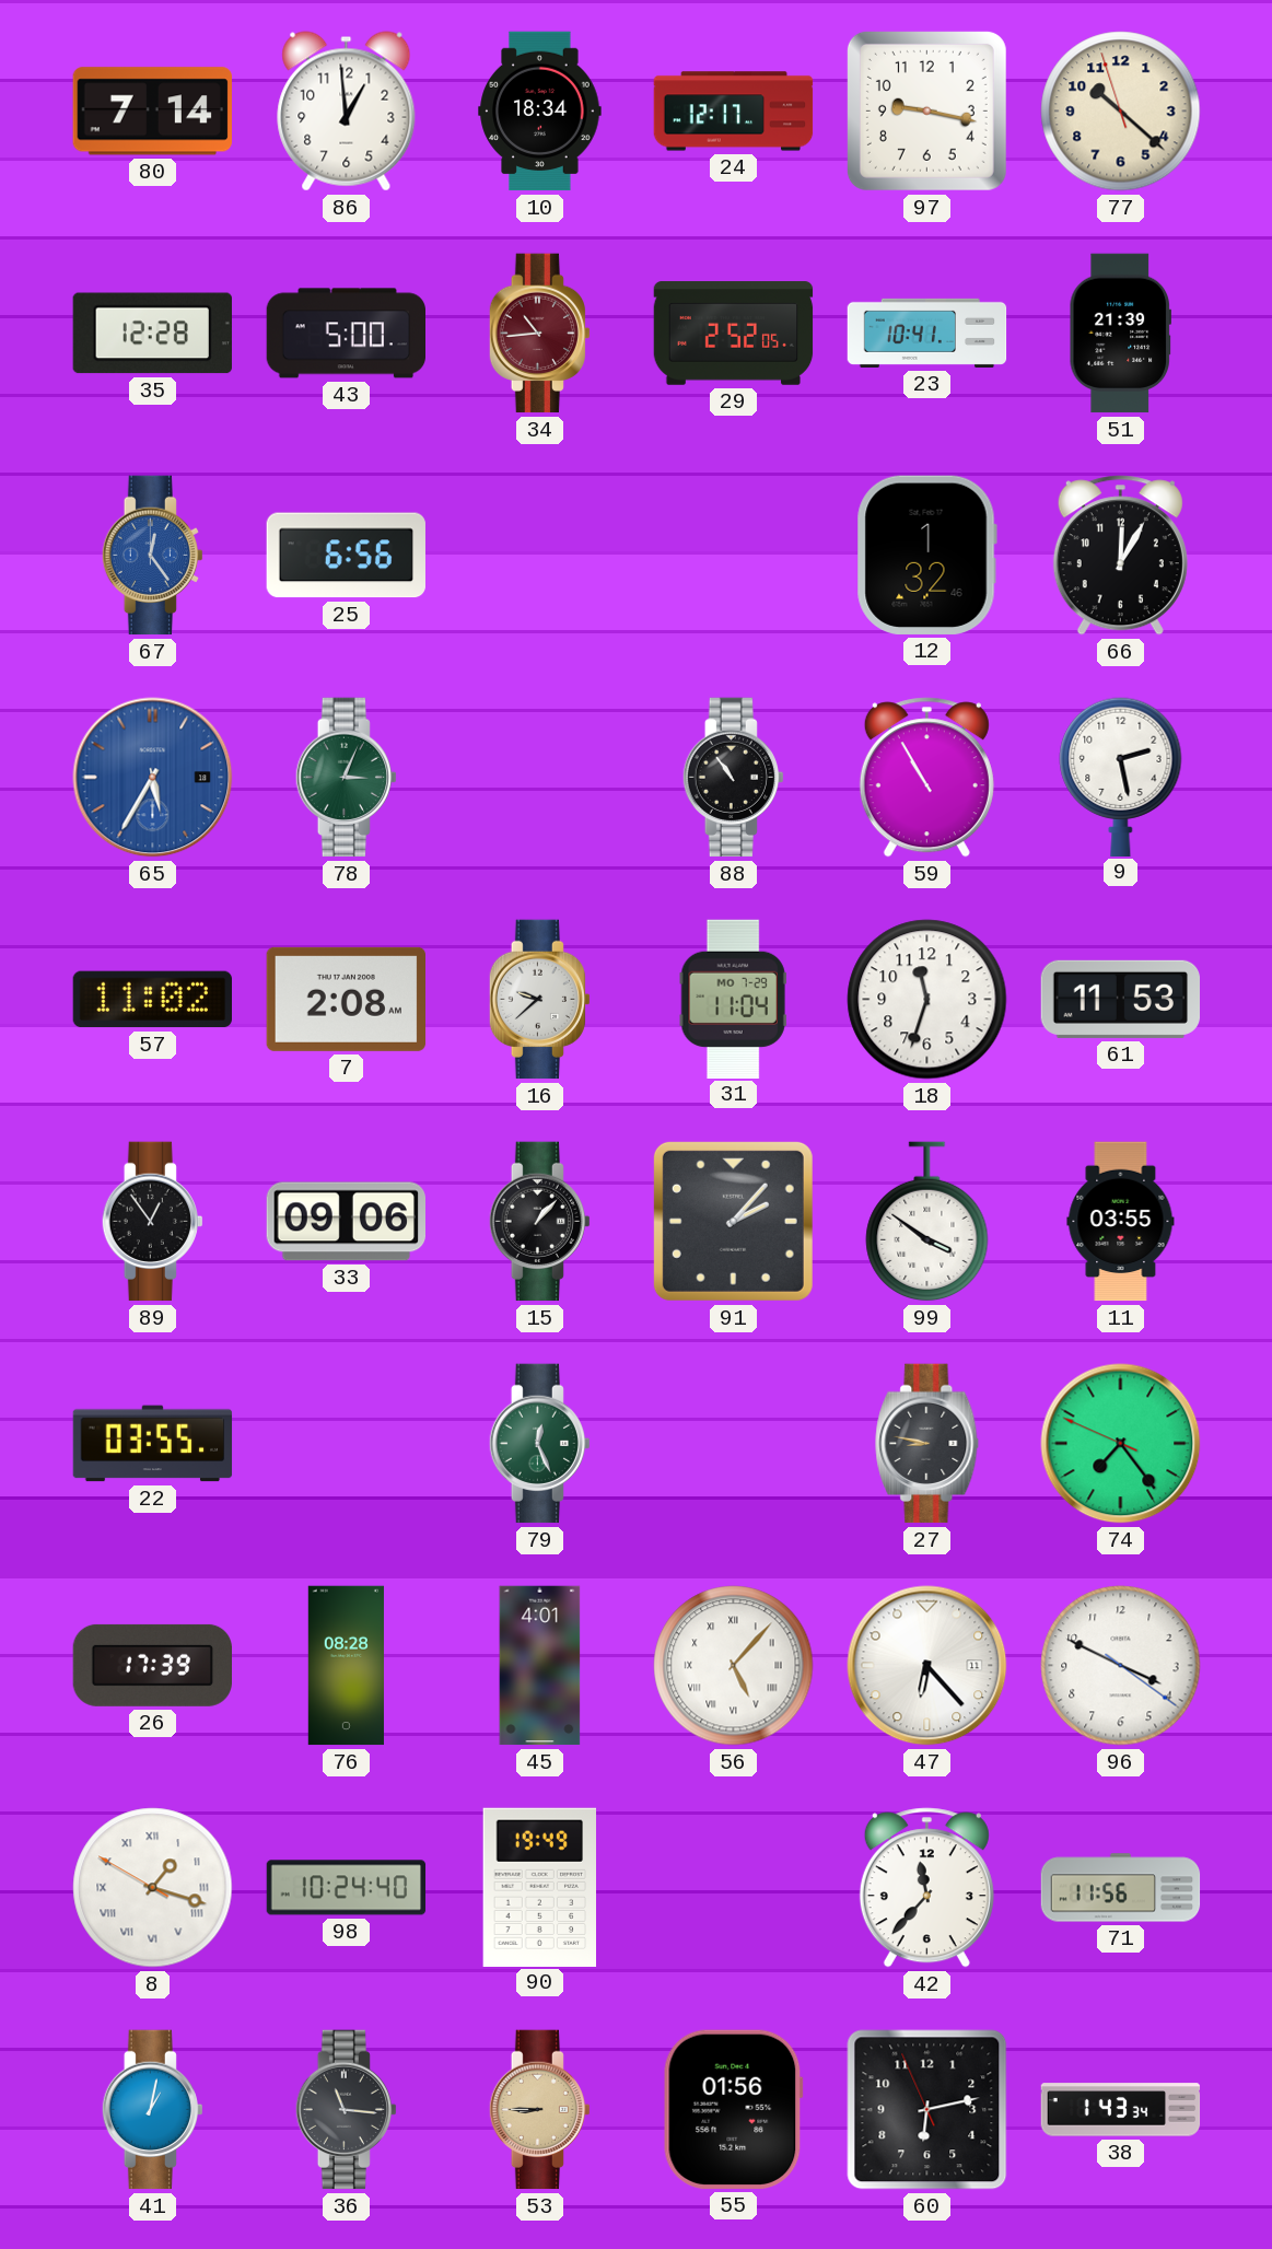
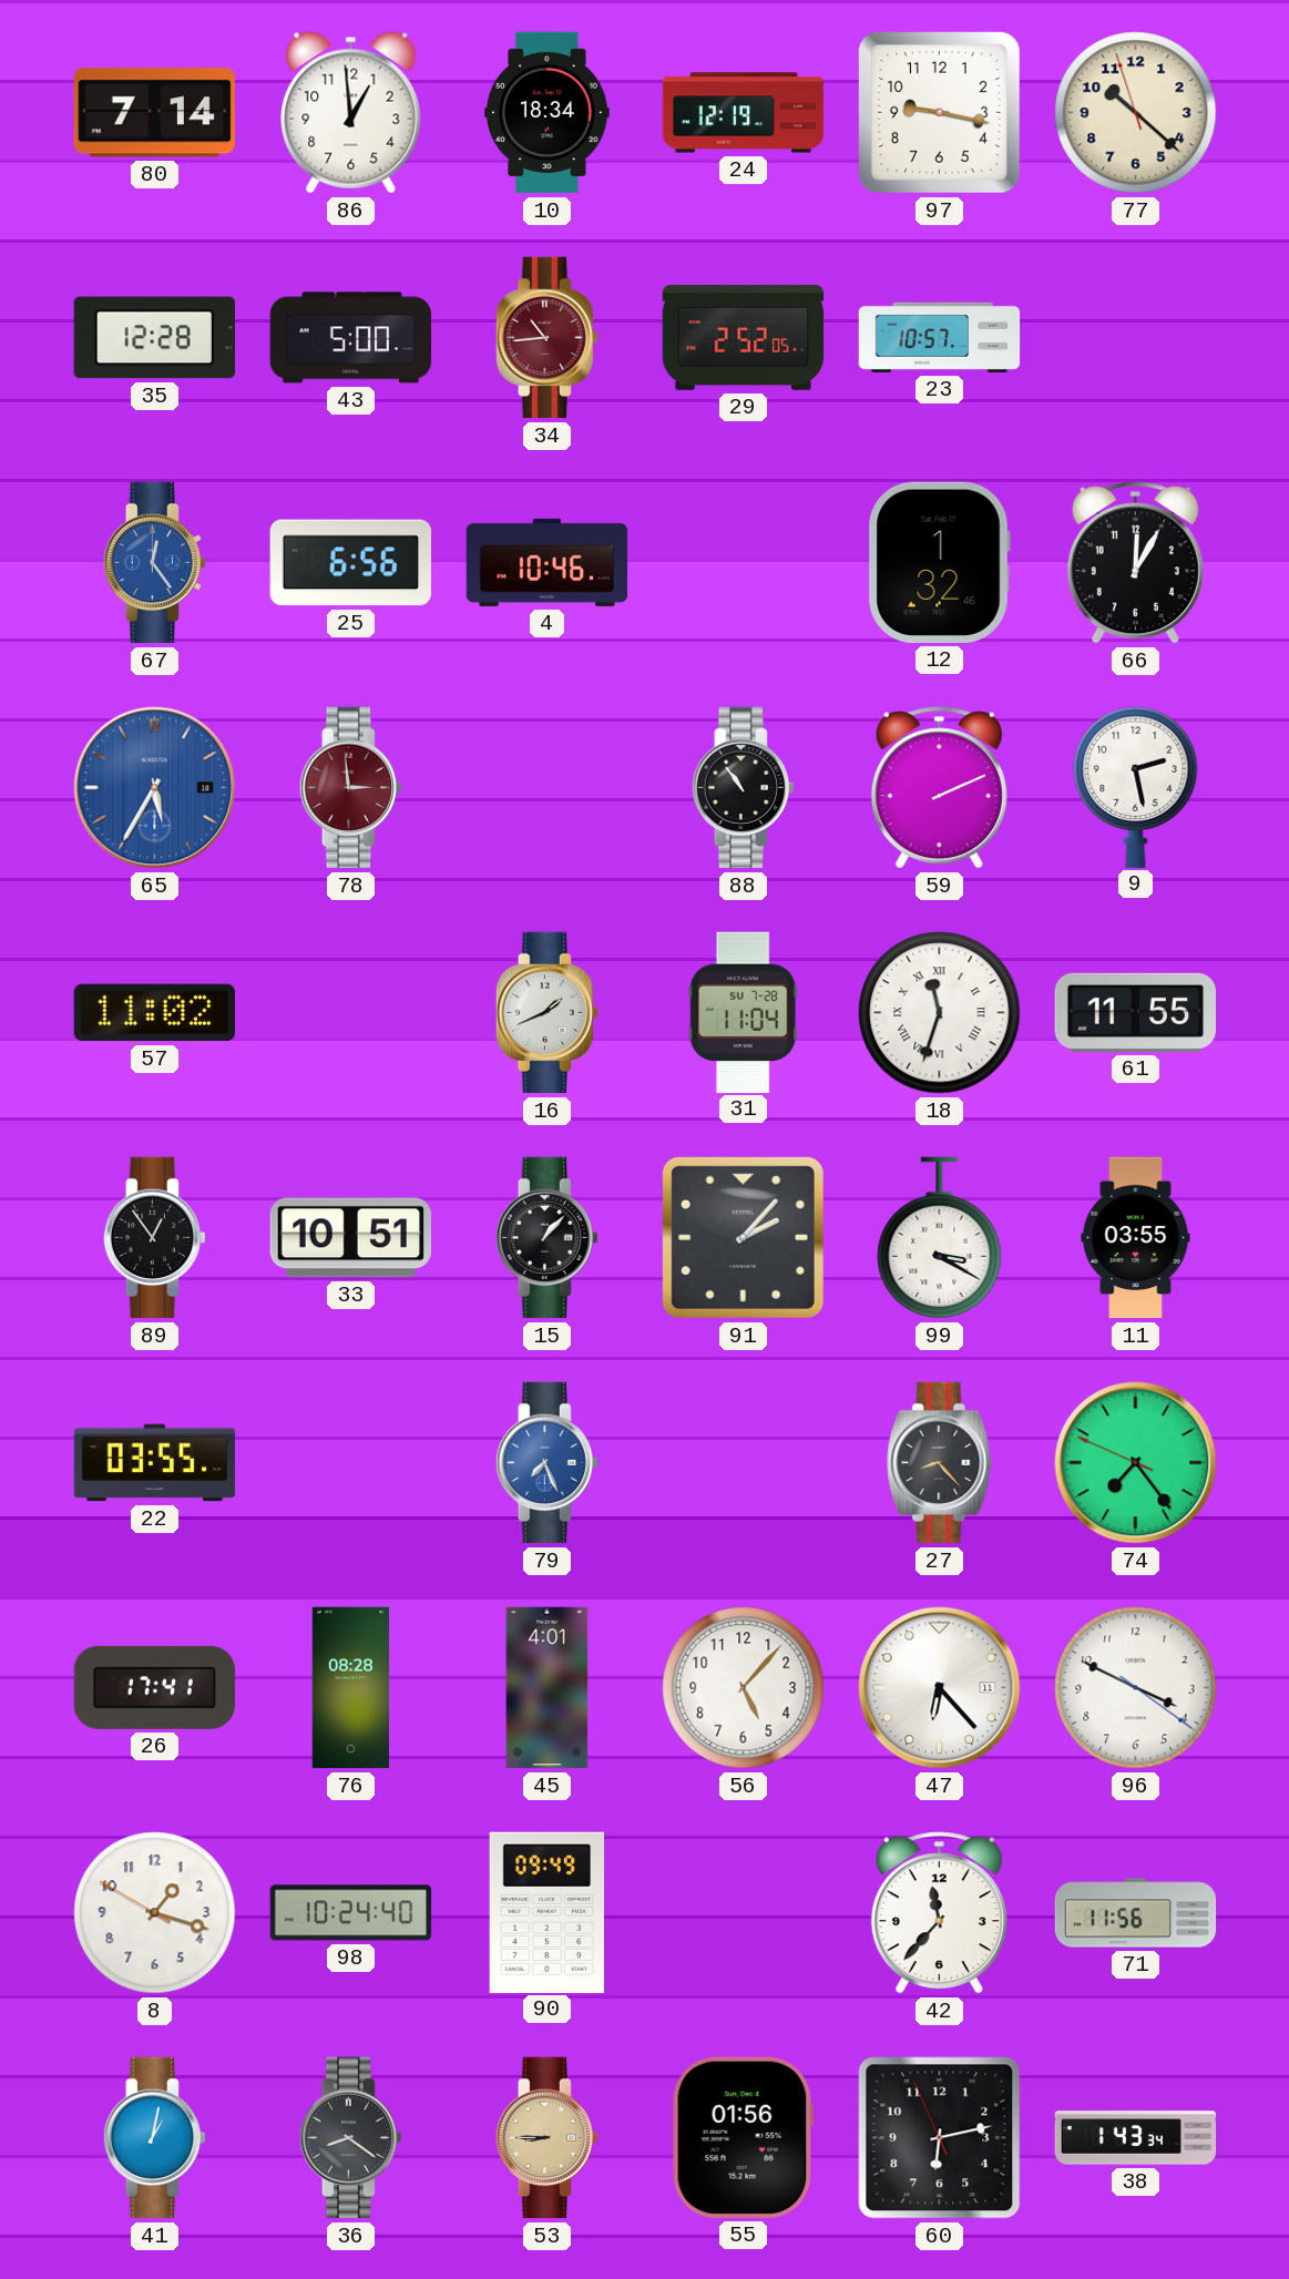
24: 12:17 -> 12:19
23: 10:41 -> 10:57
51: 21:39 -> none
4: none -> 10:46
78: 3:04 -> 2:59
78 dial: green -> burgundy
59: 10:55 -> 2:11
7: 2:08 -> none
16: 9:38 -> 1:41
31 date: MO 7-29 -> SU 7-28
18 numerals: Arabic -> Roman
61: 11:53 -> 11:55
33: 09:06 -> 10:51
99: 3:51 -> 3:20
79: 12:26 -> 7:26
79 dial: green -> blue
27: 8:47 -> 8:23
26: 17:39 -> 17:41
56 numerals: Roman -> Arabic
8 numerals: Roman -> Arabic
90: 19:49 -> 09:49
36: 11:16 -> 8:21
